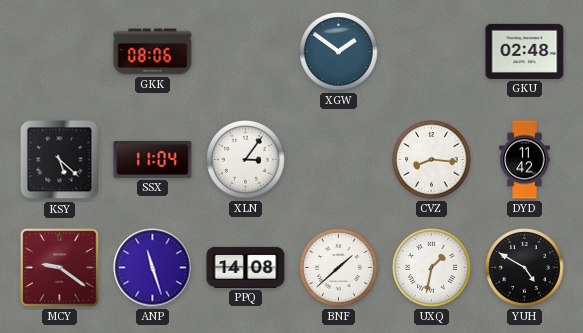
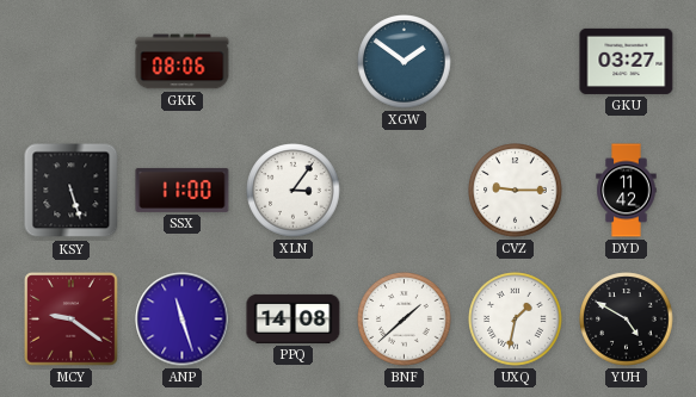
GKU: 02:48 -> 03:27
KSY: 5:22 -> 5:27
SSX: 11:04 -> 11:00
CVZ: 8:16 -> 9:15
